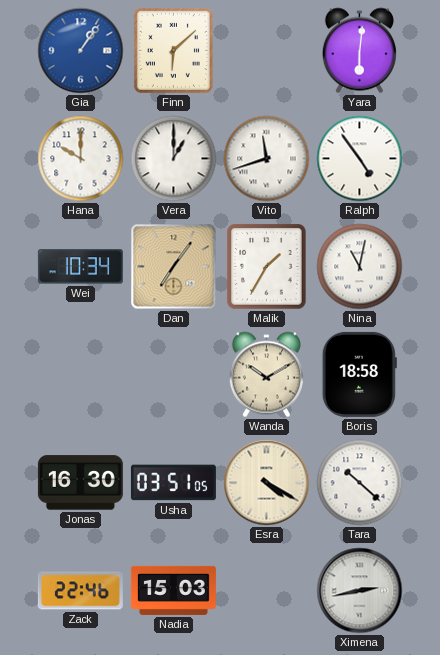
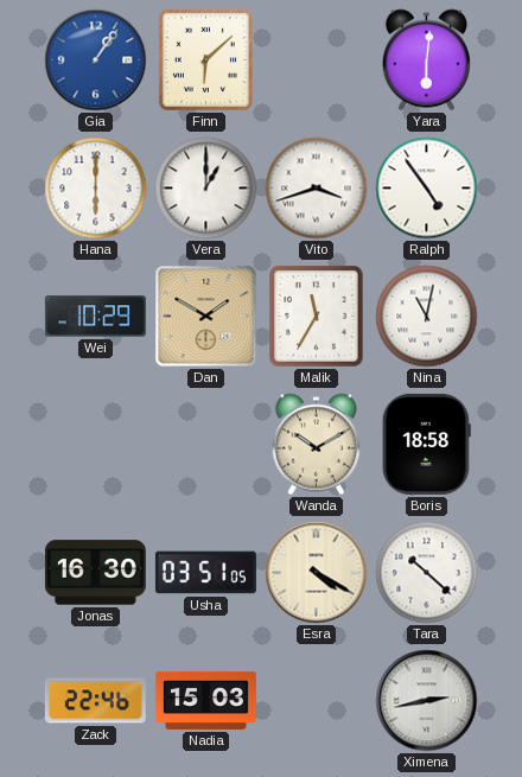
Hana: 10:00 -> 6:00
Vito: 11:42 -> 3:42
Wei: 10:34 -> 10:29
Dan: 7:06 -> 1:50
Malik: 1:35 -> 11:35
